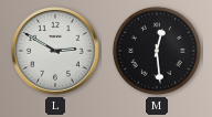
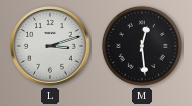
L: 2:50 -> 3:12
